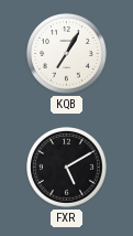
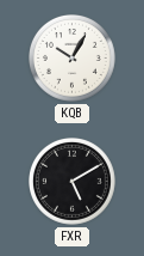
KQB: 7:05 -> 10:05
